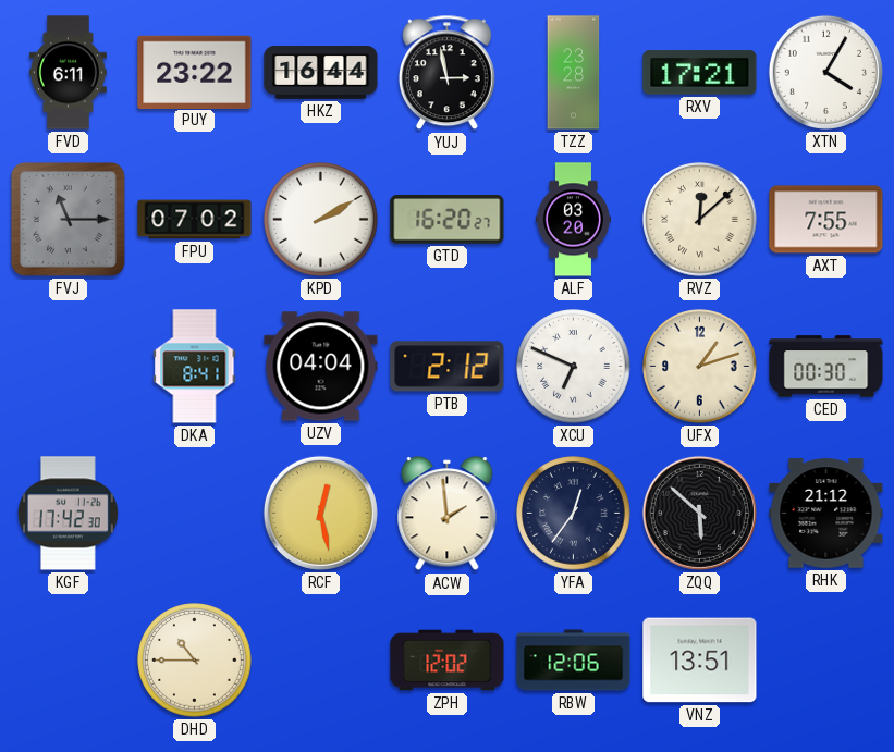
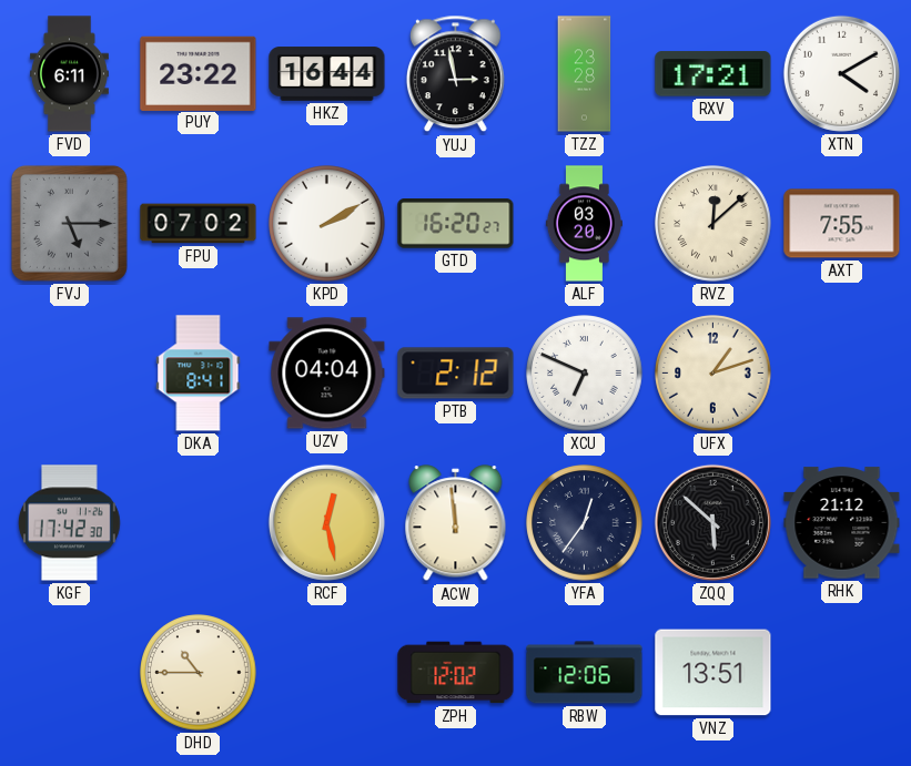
XTN: 4:05 -> 4:10
FVJ: 11:15 -> 5:15
CED: 00:30 -> none
ACW: 1:59 -> 11:59
